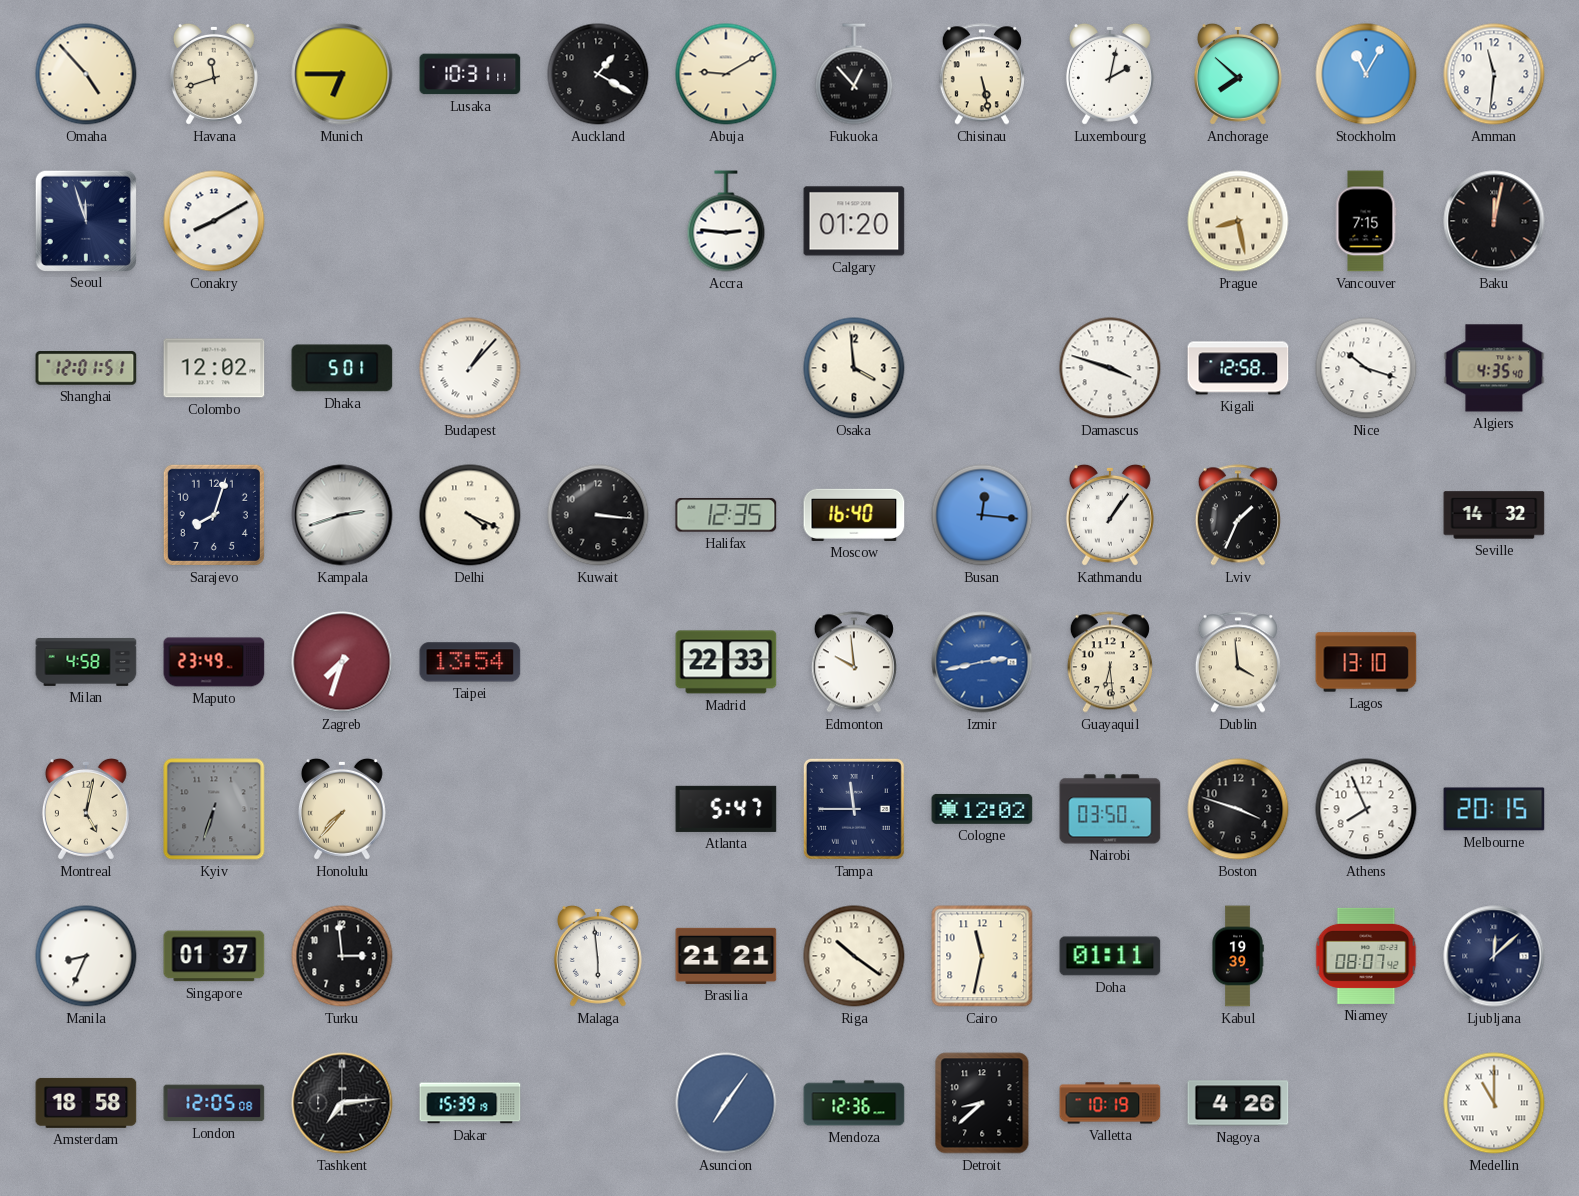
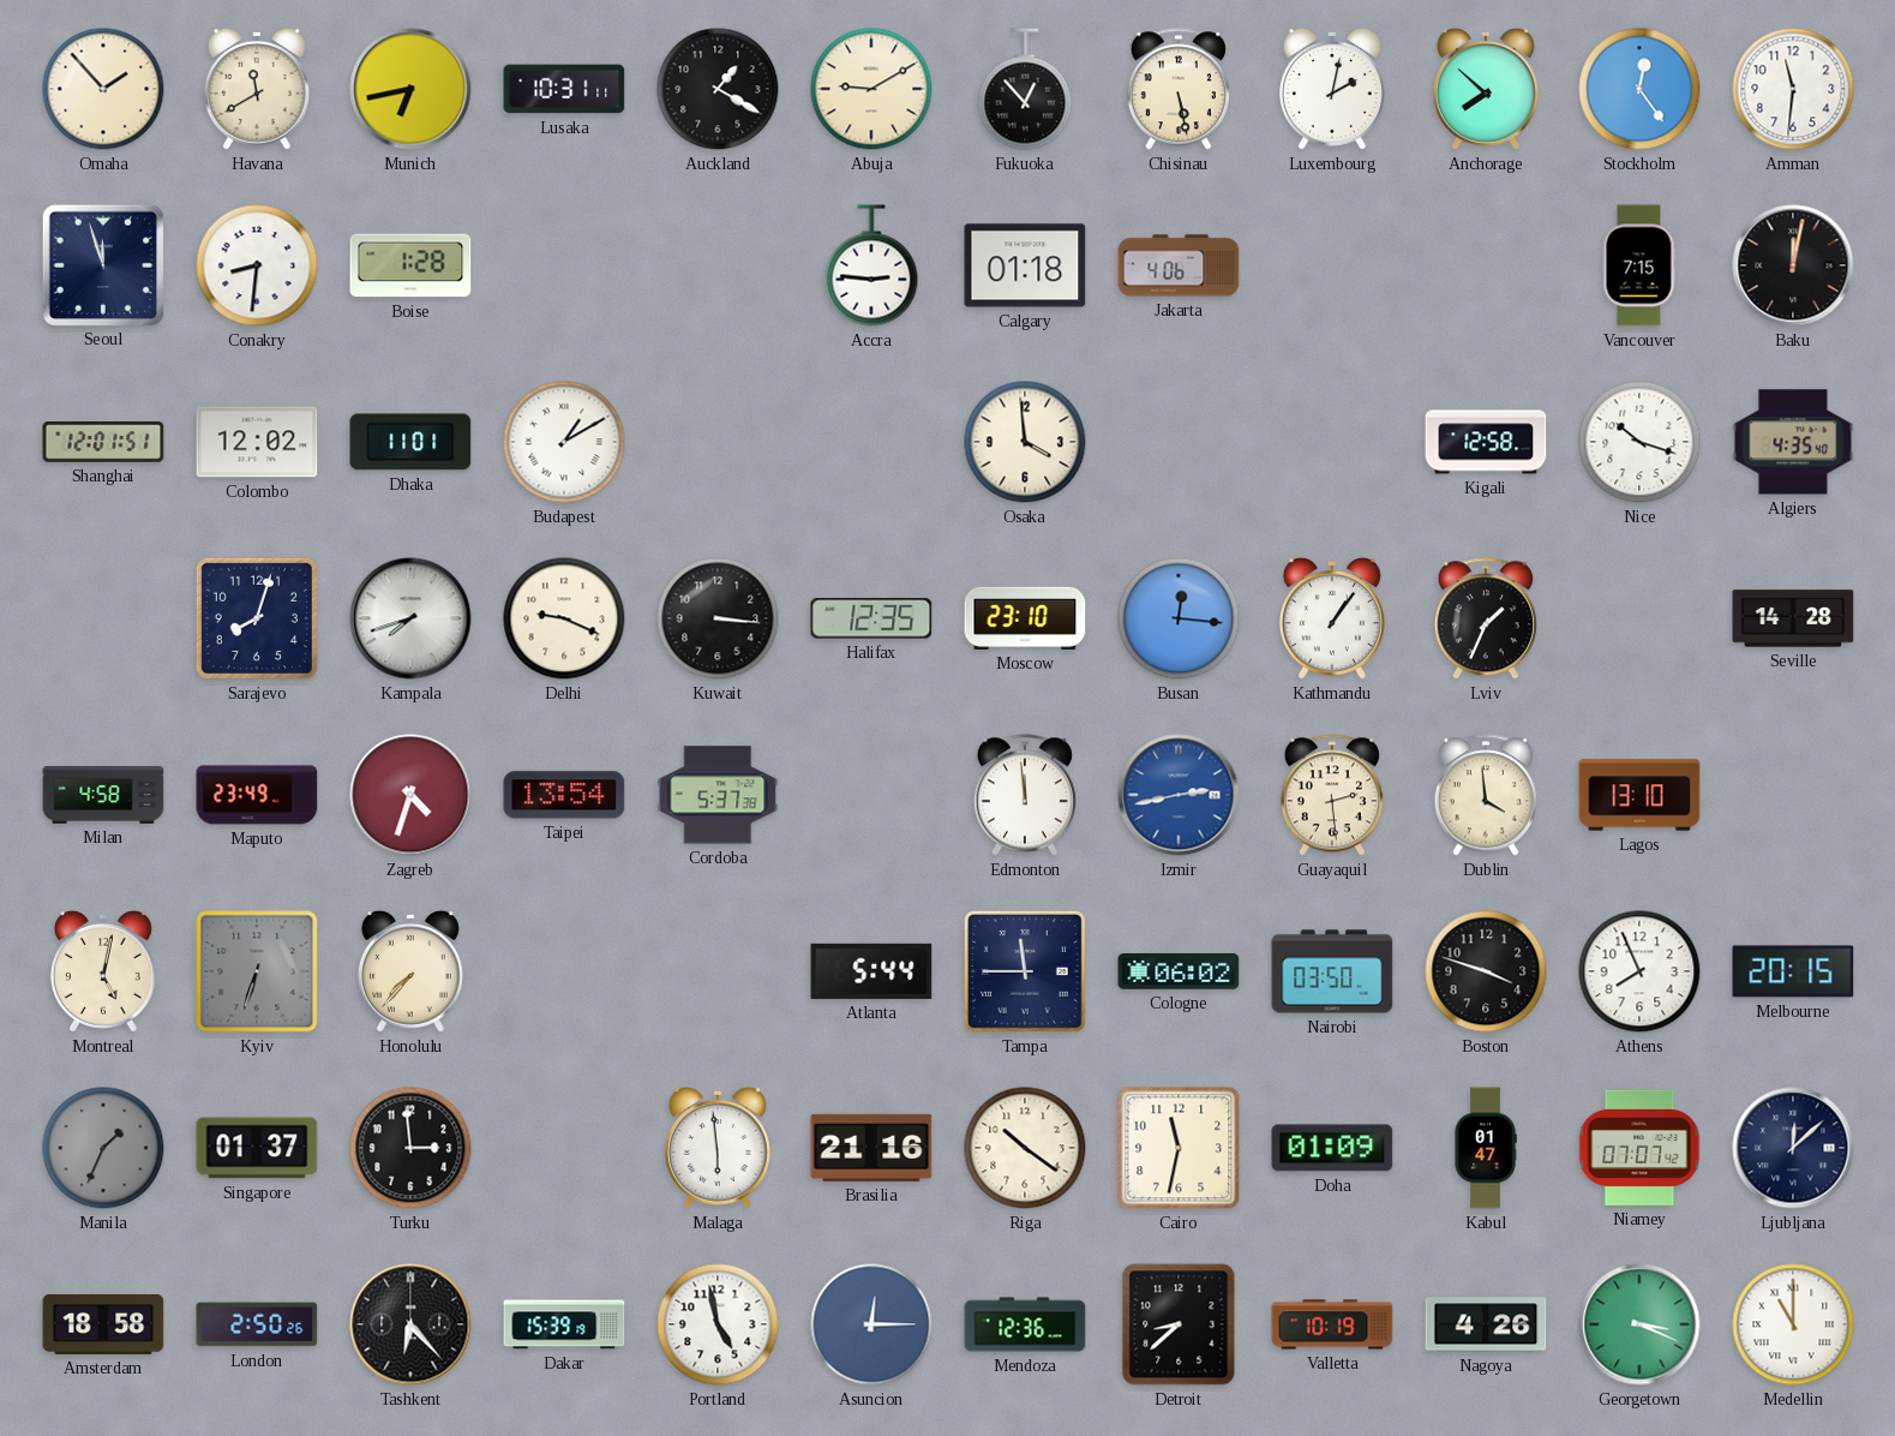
Omaha: 4:53 -> 1:53
Havana: 11:42 -> 11:40
Munich: 6:45 -> 6:43
Stockholm: 11:05 -> 12:24
Conakry: 8:10 -> 8:31
Boise: none -> 1:28
Calgary: 01:20 -> 01:18
Jakarta: none -> 4:06
Prague: 8:28 -> none
Dhaka: 5:01 -> 11:01
Budapest: 1:07 -> 1:10
Damascus: 3:48 -> none
Kampala: 2:42 -> 7:42
Delhi: 4:19 -> 9:19
Moscow: 16:40 -> 23:10
Seville: 14:32 -> 14:28
Zagreb: 7:33 -> 4:33
Cordoba: none -> 5:37
Madrid: 22:33 -> none
Edmonton: 9:59 -> 11:59
Guayaquil: 6:29 -> 2:29
Atlanta: 5:47 -> 5:44
Cologne: 12:02 -> 06:02
Manila: 8:34 -> 1:34
Manila dial: white -> grey
Brasilia: 21:21 -> 21:16
Doha: 01:11 -> 01:09
Kabul: 19:39 -> 01:47
Niamey: 08:07 -> 07:07
London: 12:05 -> 2:50
Tashkent: 7:14 -> 6:23
Portland: none -> 4:58
Asuncion: 7:06 -> 12:15
Georgetown: none -> 3:19
